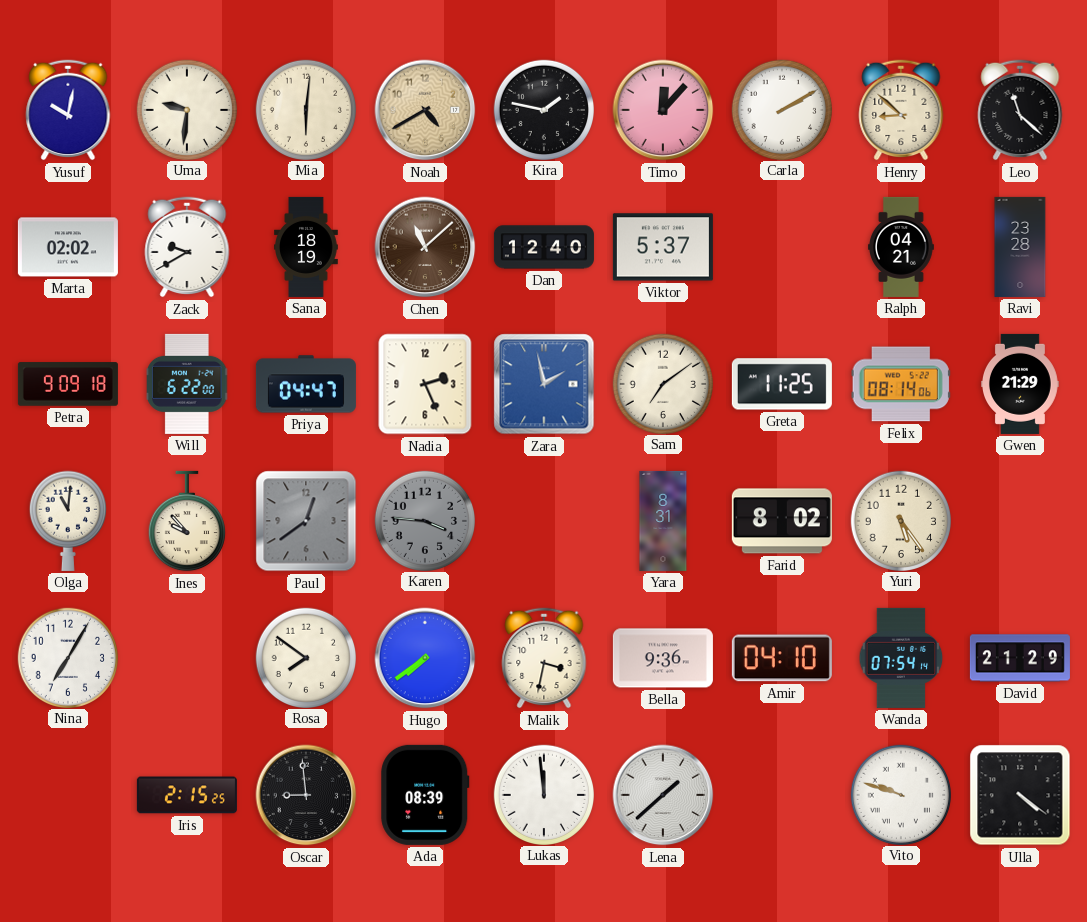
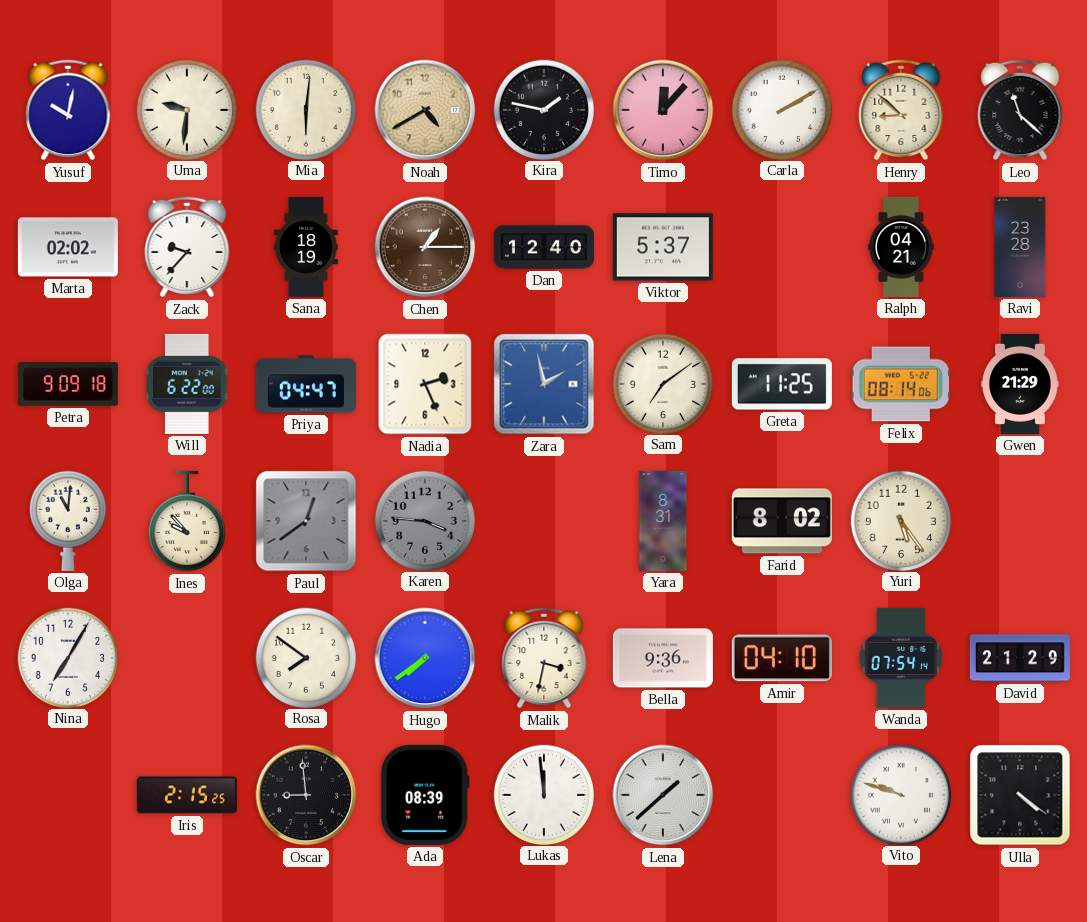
Zack: 9:40 -> 9:37
Chen: 11:08 -> 1:15
